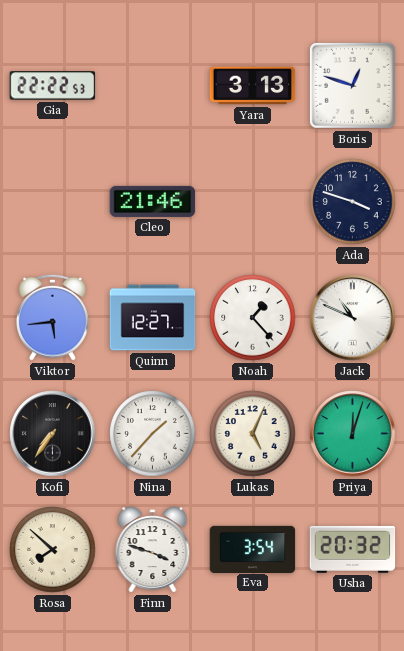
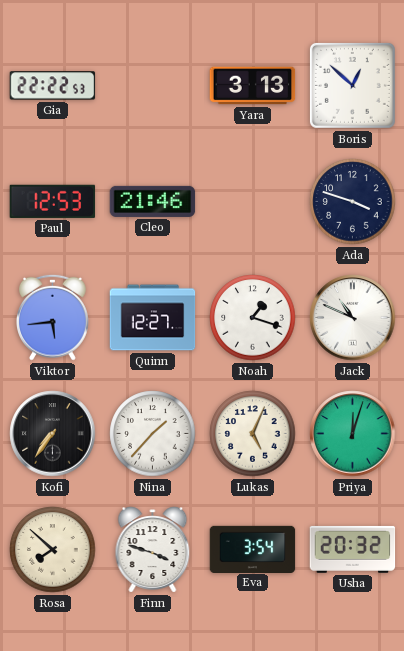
Boris: 12:48 -> 12:52
Paul: none -> 12:53
Noah: 1:23 -> 1:18
